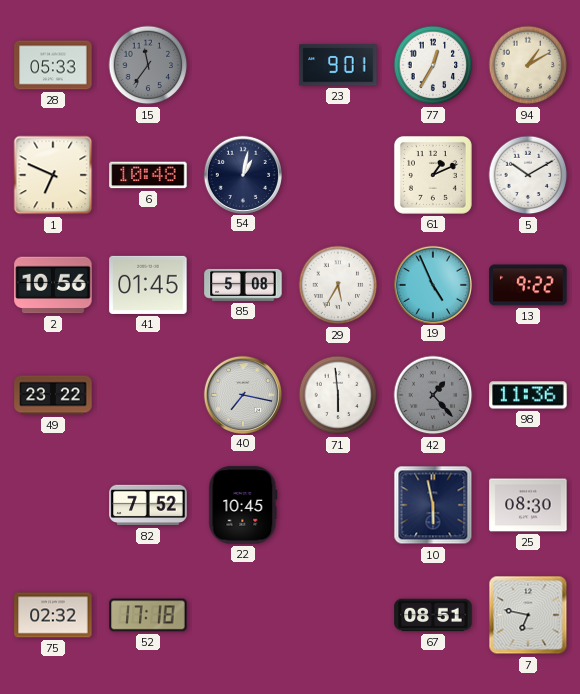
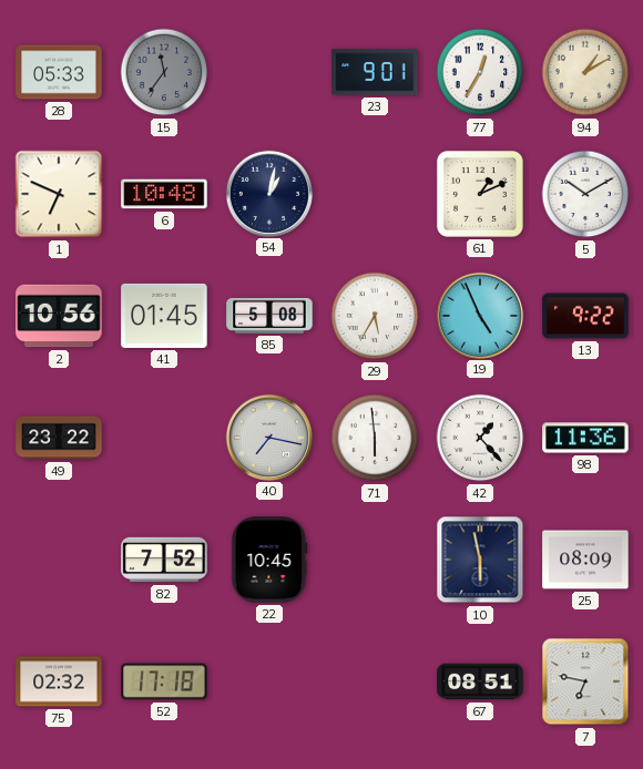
42 dial: grey -> white
25: 08:30 -> 08:09
